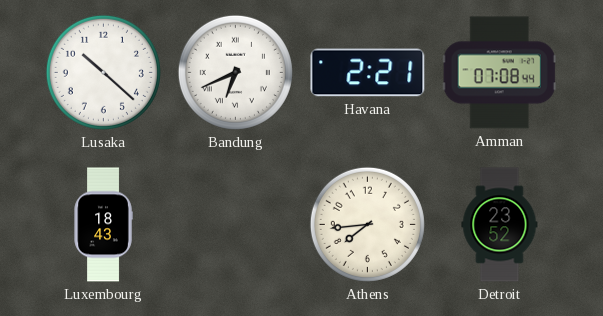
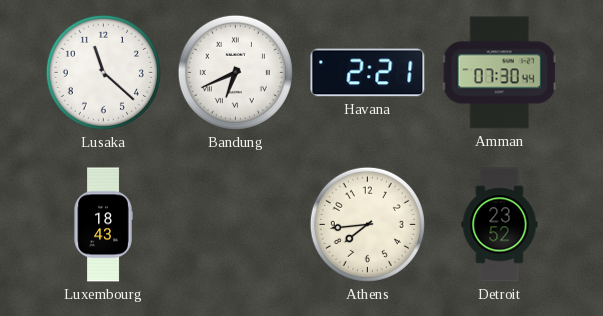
Lusaka: 10:22 -> 11:22
Amman: 07:08 -> 07:30
